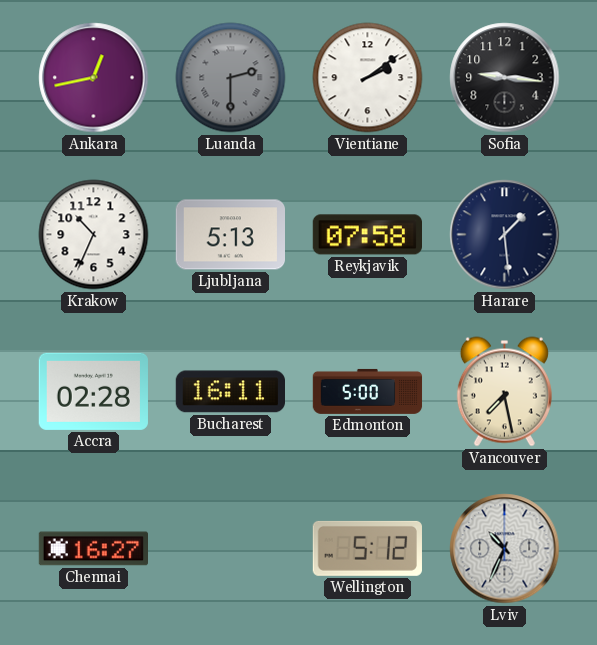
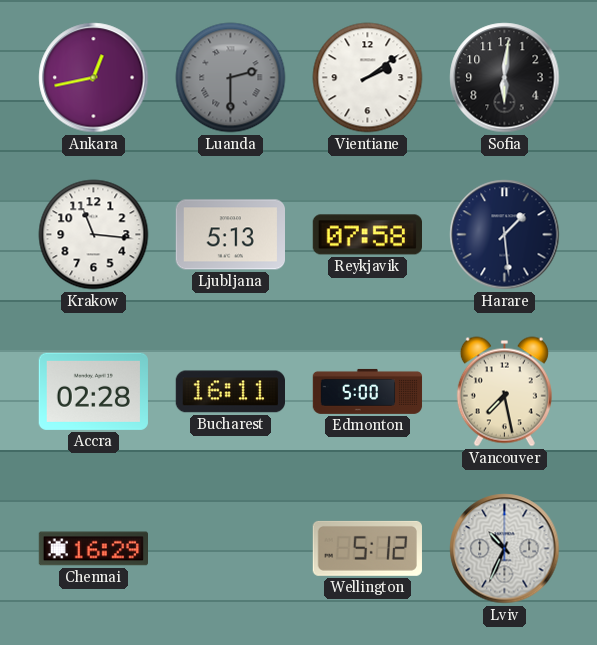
Sofia: 9:16 -> 6:01
Krakow: 10:34 -> 11:16
Chennai: 16:27 -> 16:29
